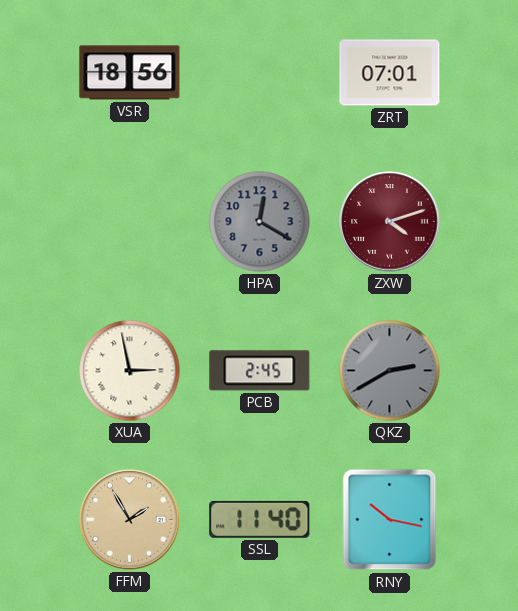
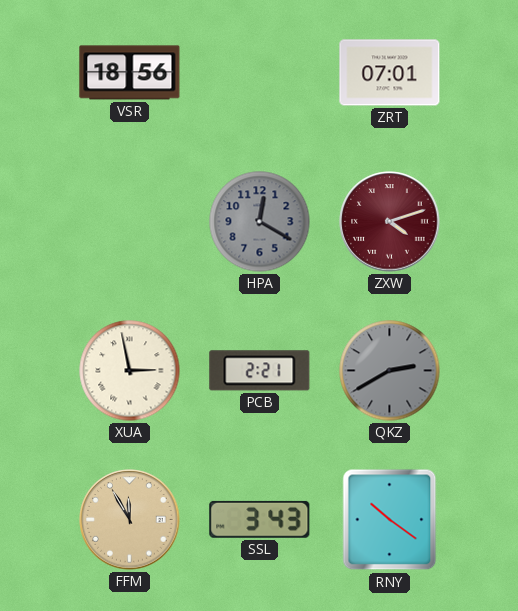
PCB: 2:45 -> 2:21
FFM: 1:55 -> 11:55
SSL: 11:40 -> 3:43
RNY: 10:17 -> 10:21
